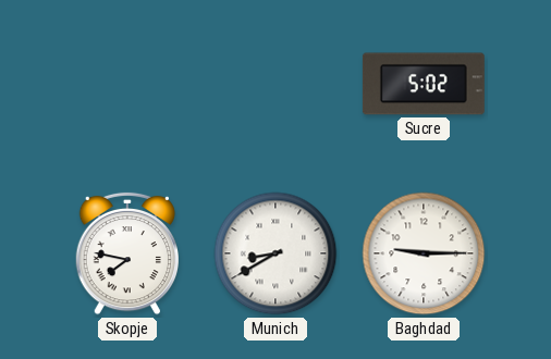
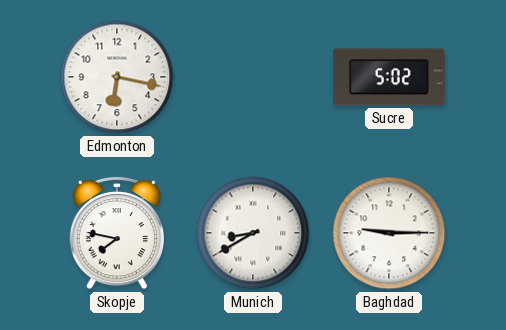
Edmonton: none -> 6:17
